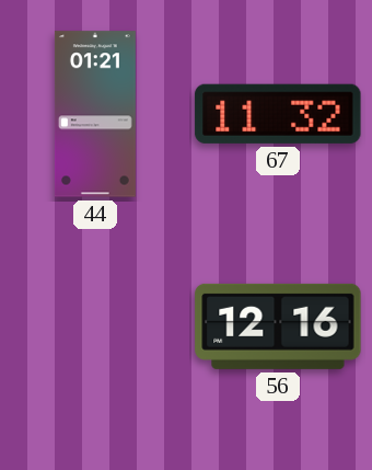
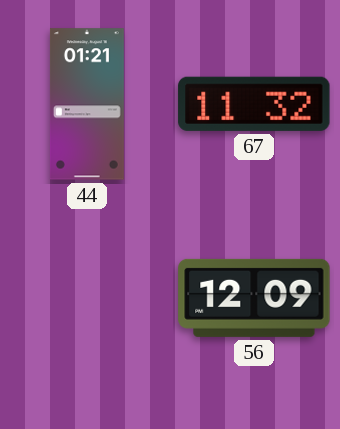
56: 12:16 -> 12:09
